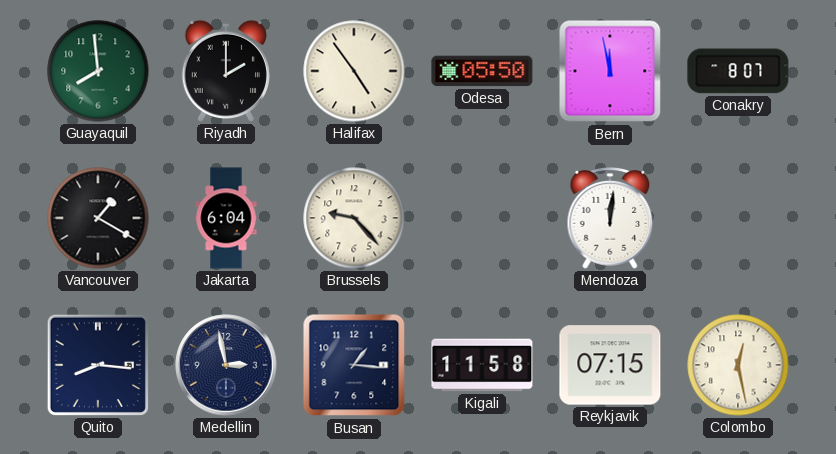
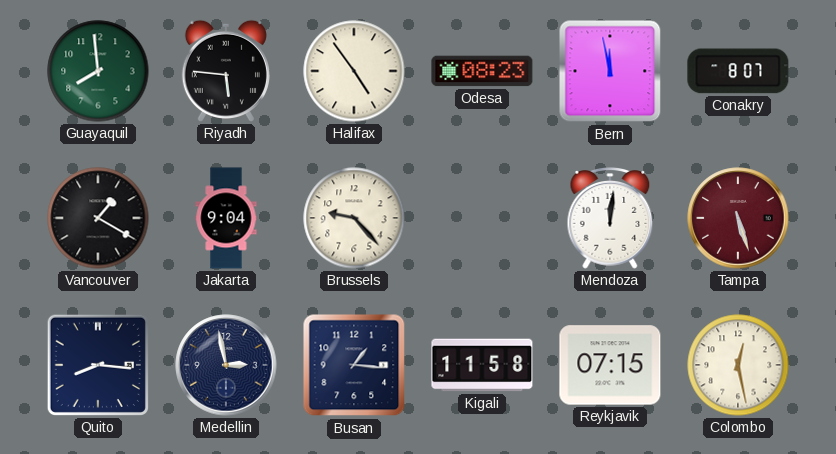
Riyadh: 2:00 -> 5:46
Odesa: 05:50 -> 08:23
Jakarta: 6:04 -> 9:04
Tampa: none -> 5:27
